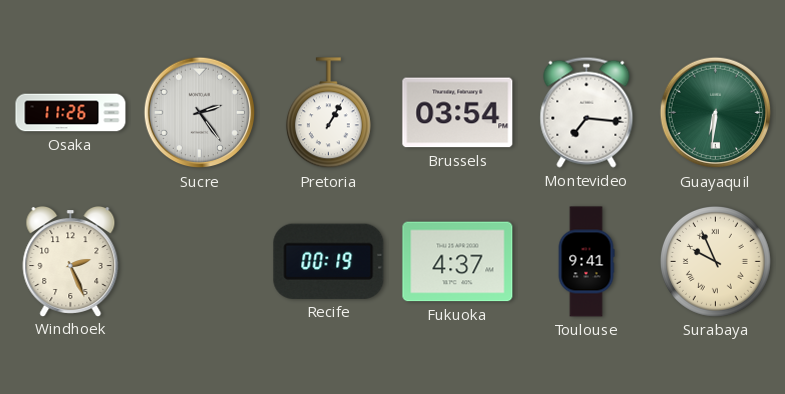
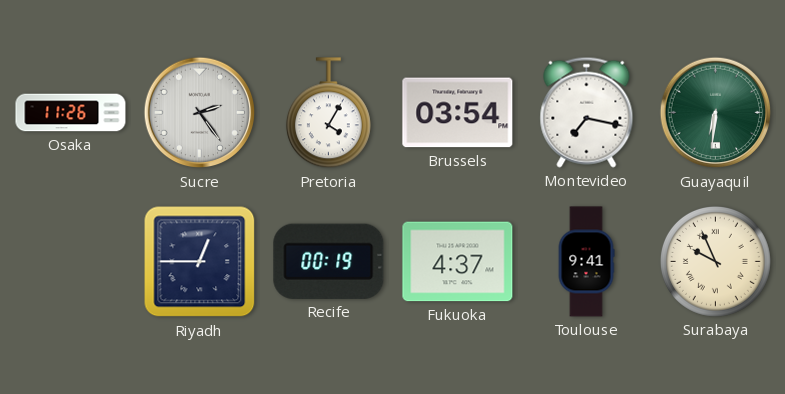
Pretoria: 1:05 -> 4:05
Montevideo: 7:16 -> 7:17
Windhoek: 2:26 -> none
Riyadh: none -> 12:45
